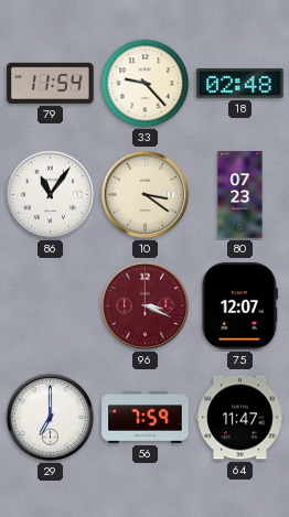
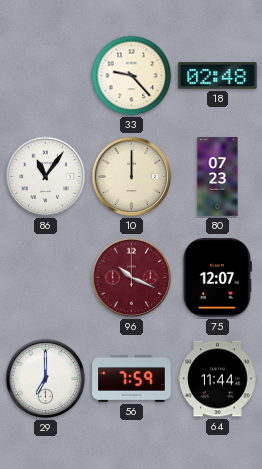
79: 11:54 -> none
10: 3:21 -> 12:00
96: 3:19 -> 10:19
64: 11:47 -> 11:44
